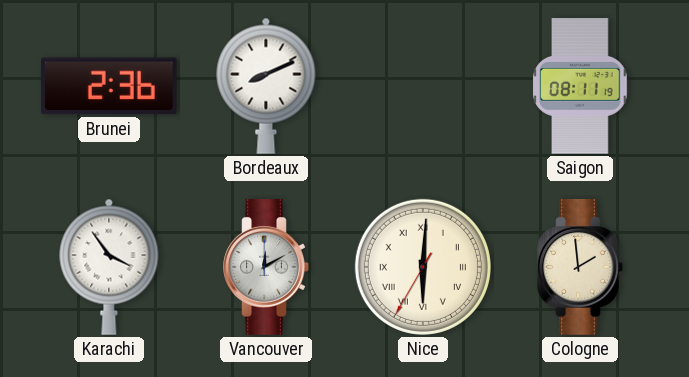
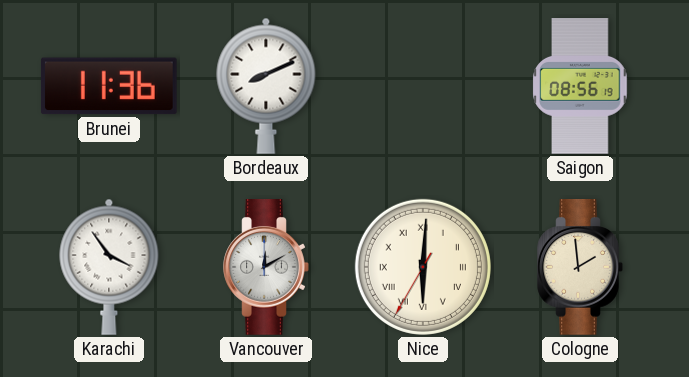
Brunei: 2:36 -> 11:36
Saigon: 08:11 -> 08:56
